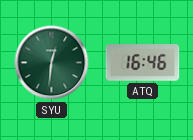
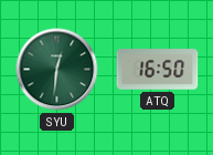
ATQ: 16:46 -> 16:50
